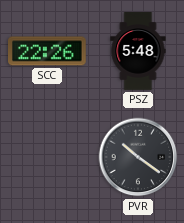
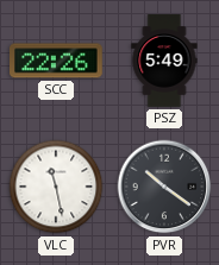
PSZ: 5:48 -> 5:49
VLC: none -> 11:28
